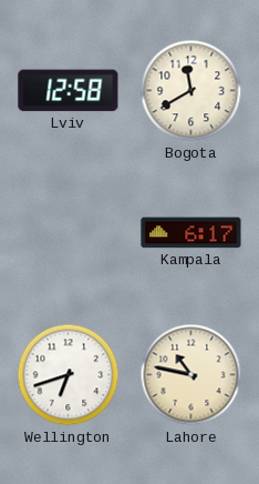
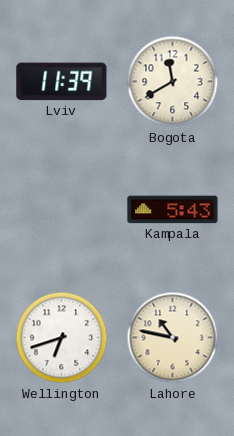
Lviv: 12:58 -> 11:39
Kampala: 6:17 -> 5:43
